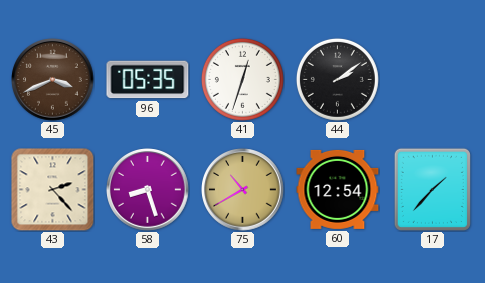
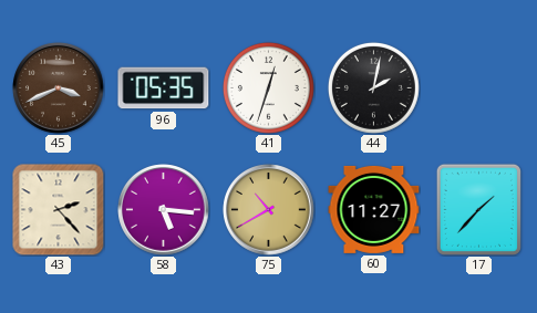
44: 2:09 -> 2:02
58: 8:27 -> 5:16
60: 12:54 -> 11:27
